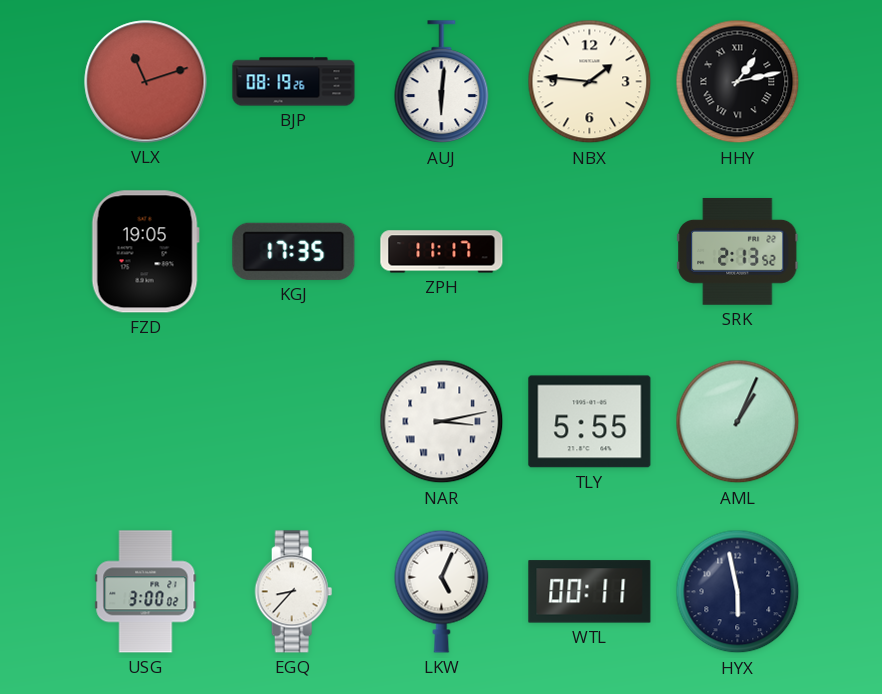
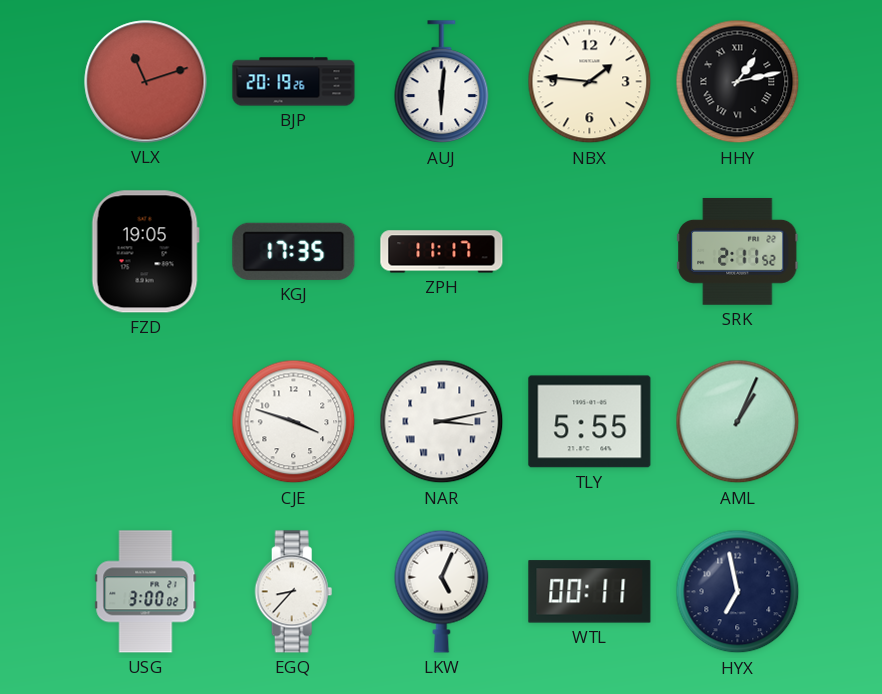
BJP: 08:19 -> 20:19
SRK: 2:13 -> 2:11
CJE: none -> 3:48
HYX: 5:58 -> 6:58
